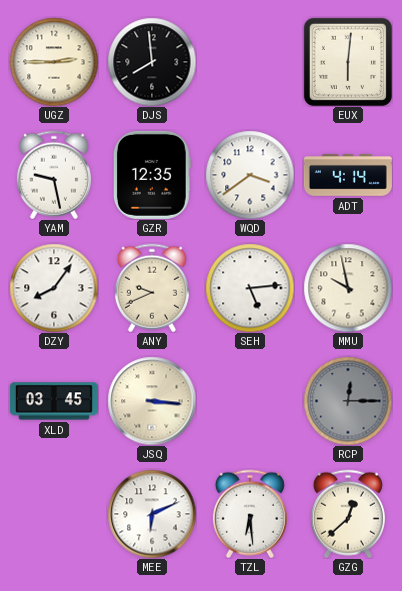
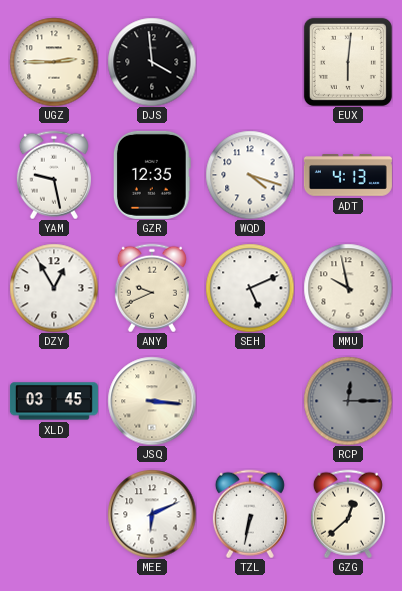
DJS: 7:59 -> 3:59
WQD: 3:39 -> 4:18
ADT: 4:14 -> 4:13
DZY: 8:06 -> 12:55
SEH: 5:14 -> 5:11
TZL: 6:29 -> 6:32
